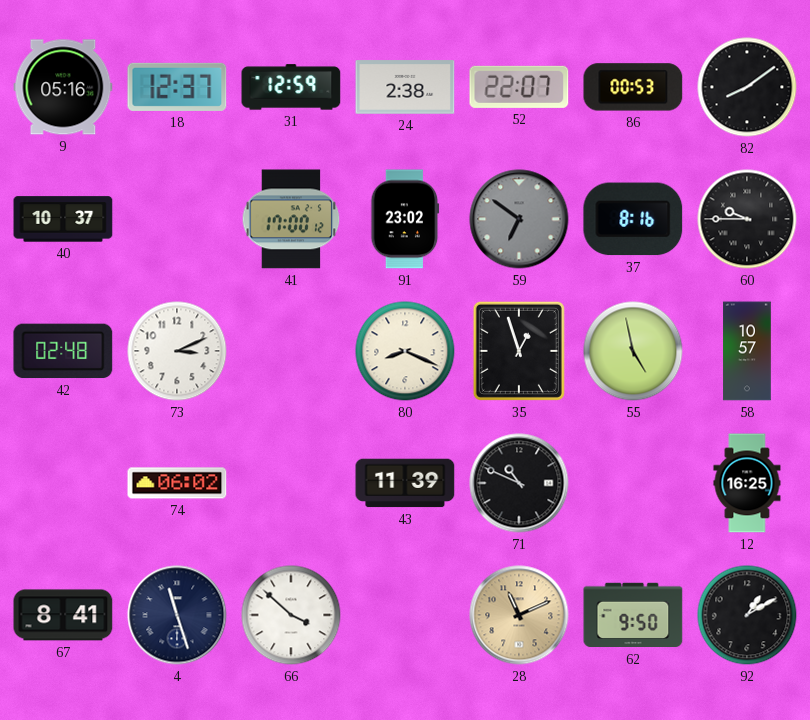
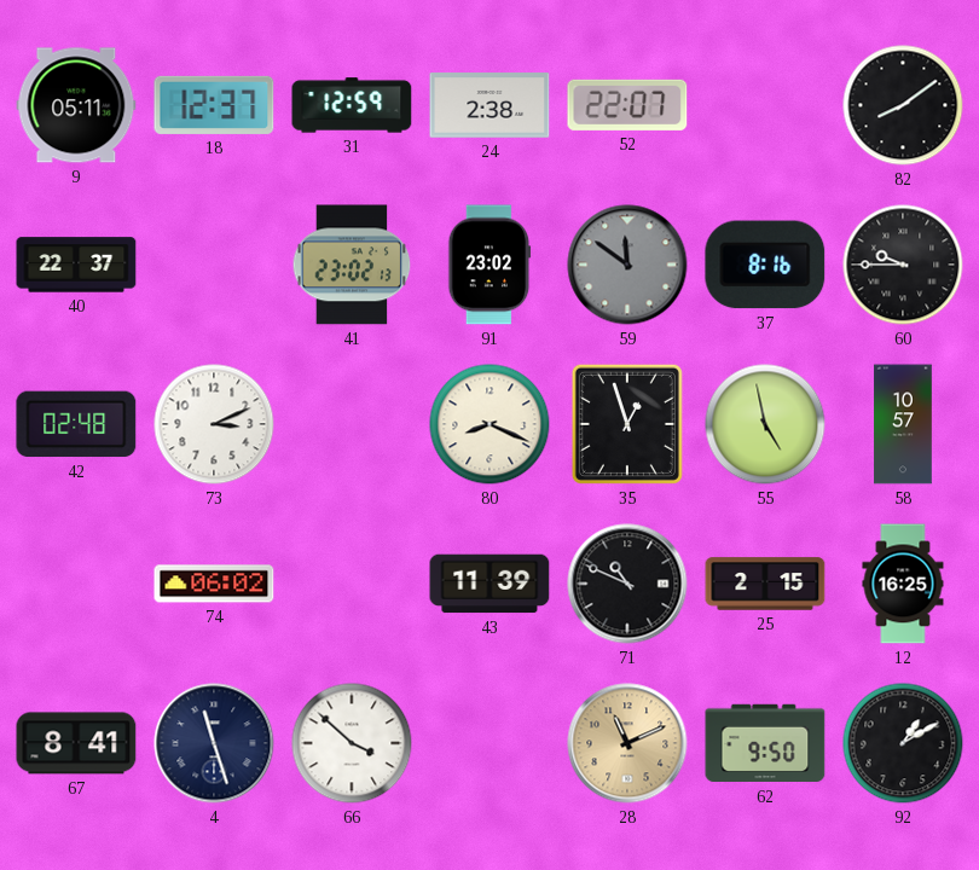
9: 05:16 -> 05:11
86: 00:53 -> none
40: 10:37 -> 22:37
41: 17:00 -> 23:02
59: 6:51 -> 11:51
25: none -> 2:15
